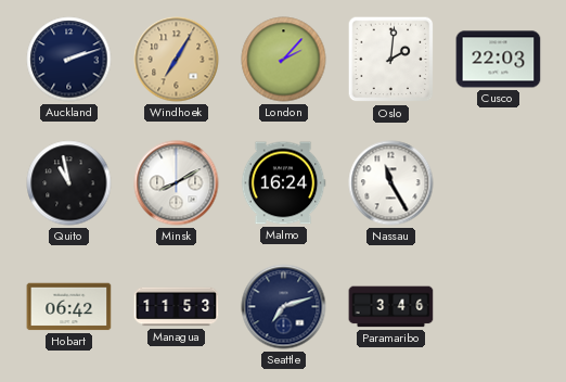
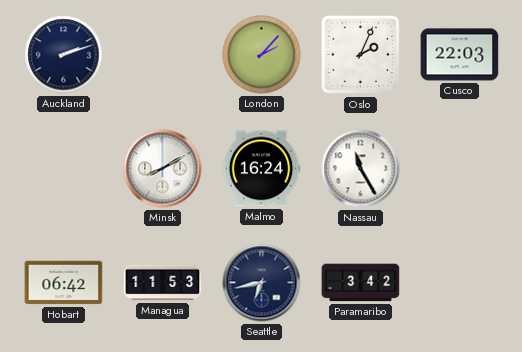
Windhoek: 7:05 -> none
Oslo: 2:01 -> 2:04
Quito: 10:58 -> none
Seattle: 7:12 -> 6:43
Paramaribo: 3:46 -> 3:42
